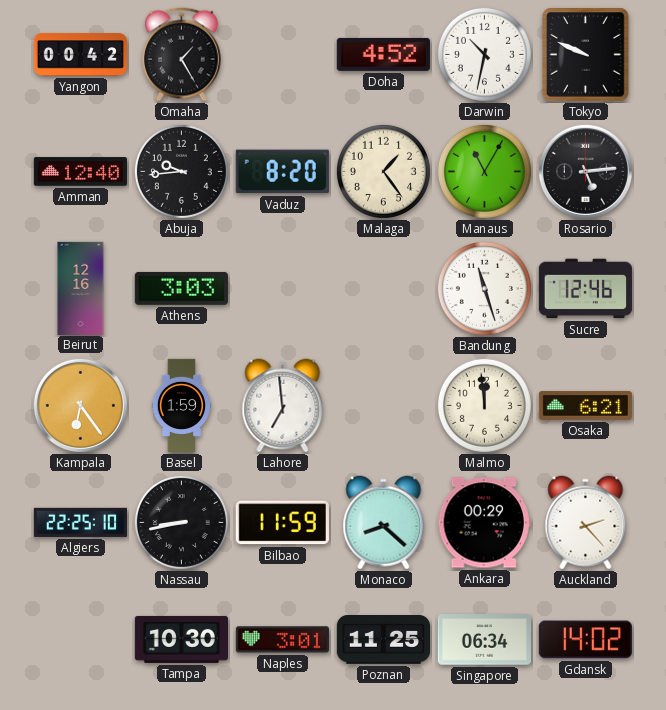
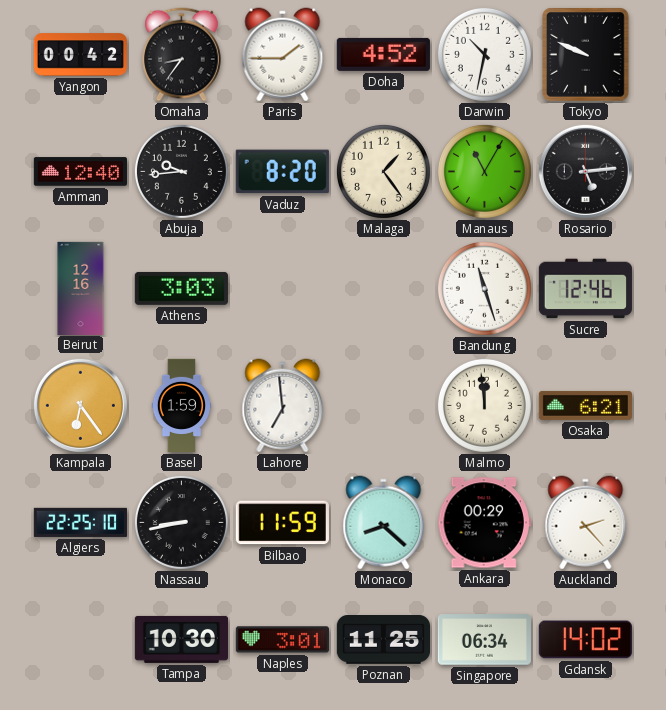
Omaha: 1:25 -> 8:36
Paris: none -> 1:45
